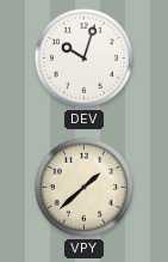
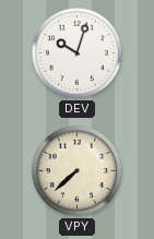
VPY: 1:38 -> 7:38
